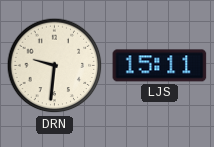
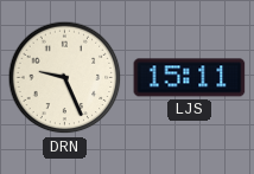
DRN: 9:31 -> 9:26
